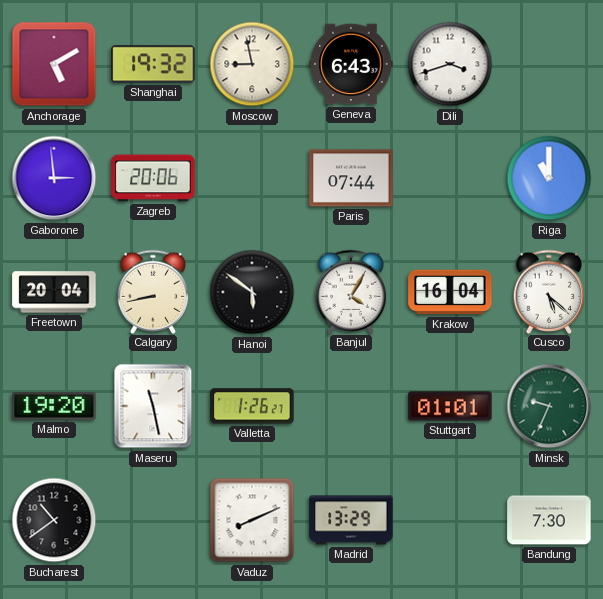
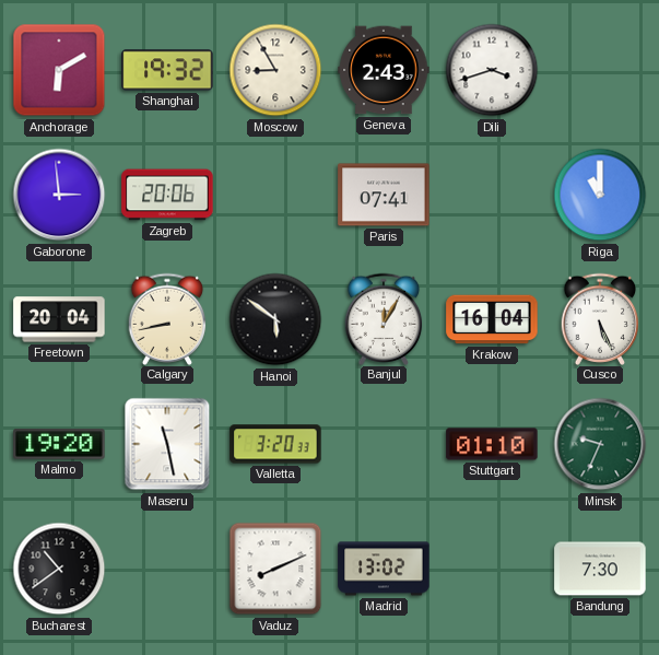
Anchorage: 5:10 -> 6:10
Moscow: 8:58 -> 8:55
Geneva: 6:43 -> 2:43
Paris: 07:44 -> 07:41
Banjul: 4:05 -> 12:05
Cusco: 5:22 -> 5:26
Valletta: 1:26 -> 3:20
Stuttgart: 01:01 -> 01:10
Madrid: 13:29 -> 13:02
